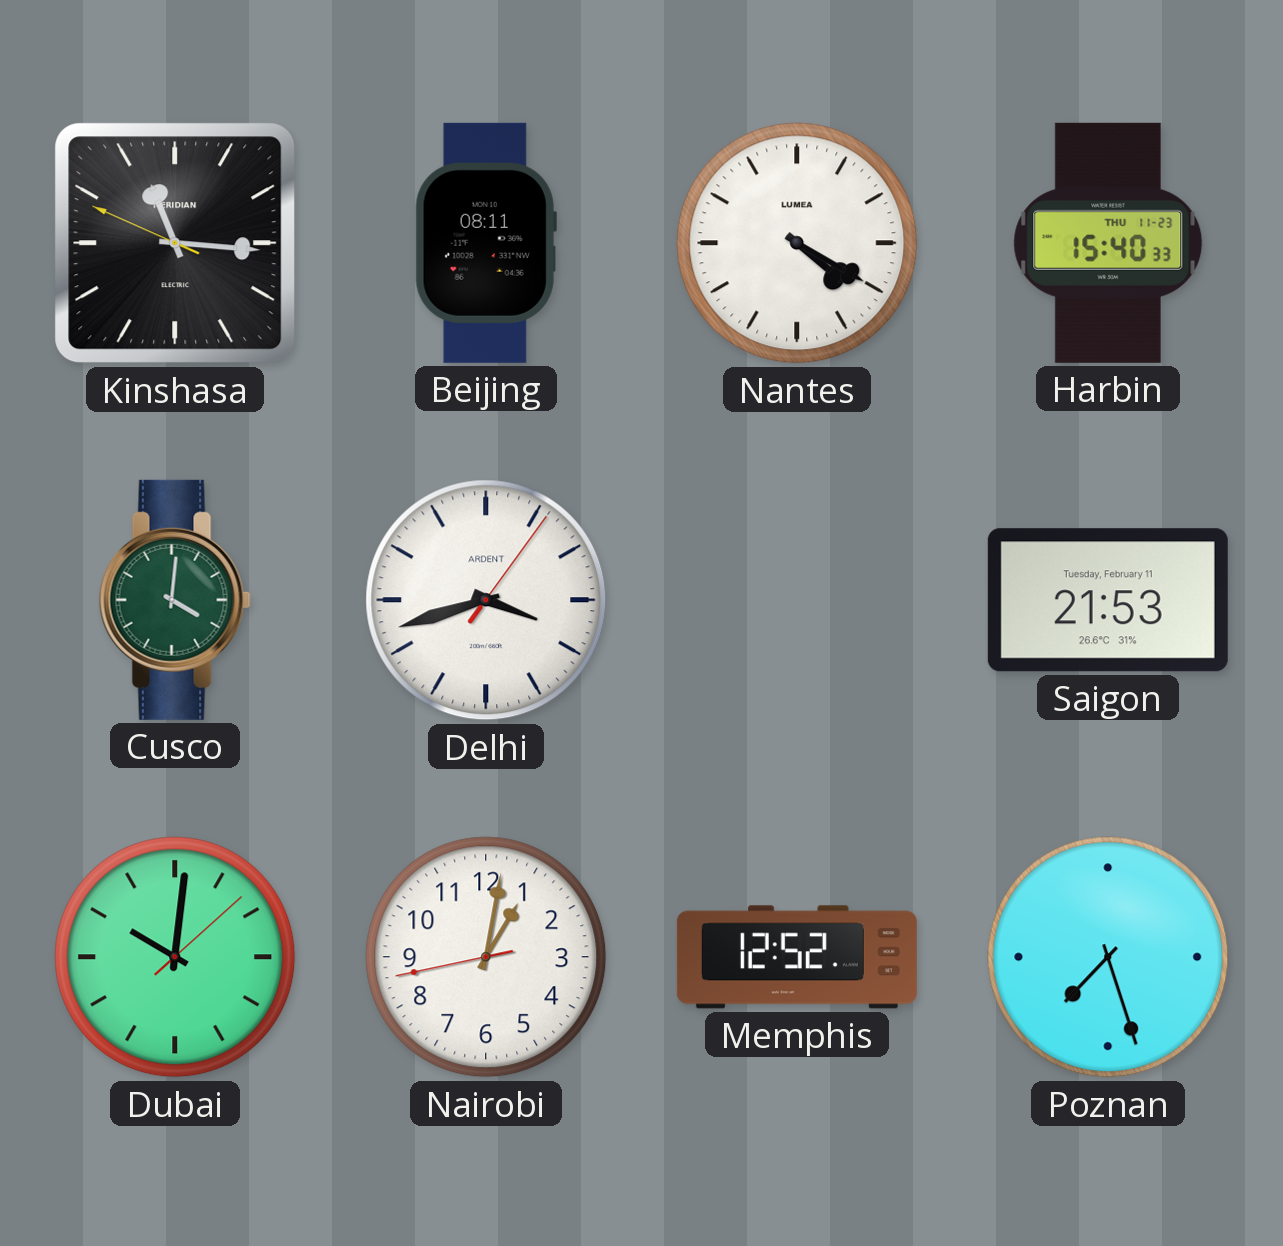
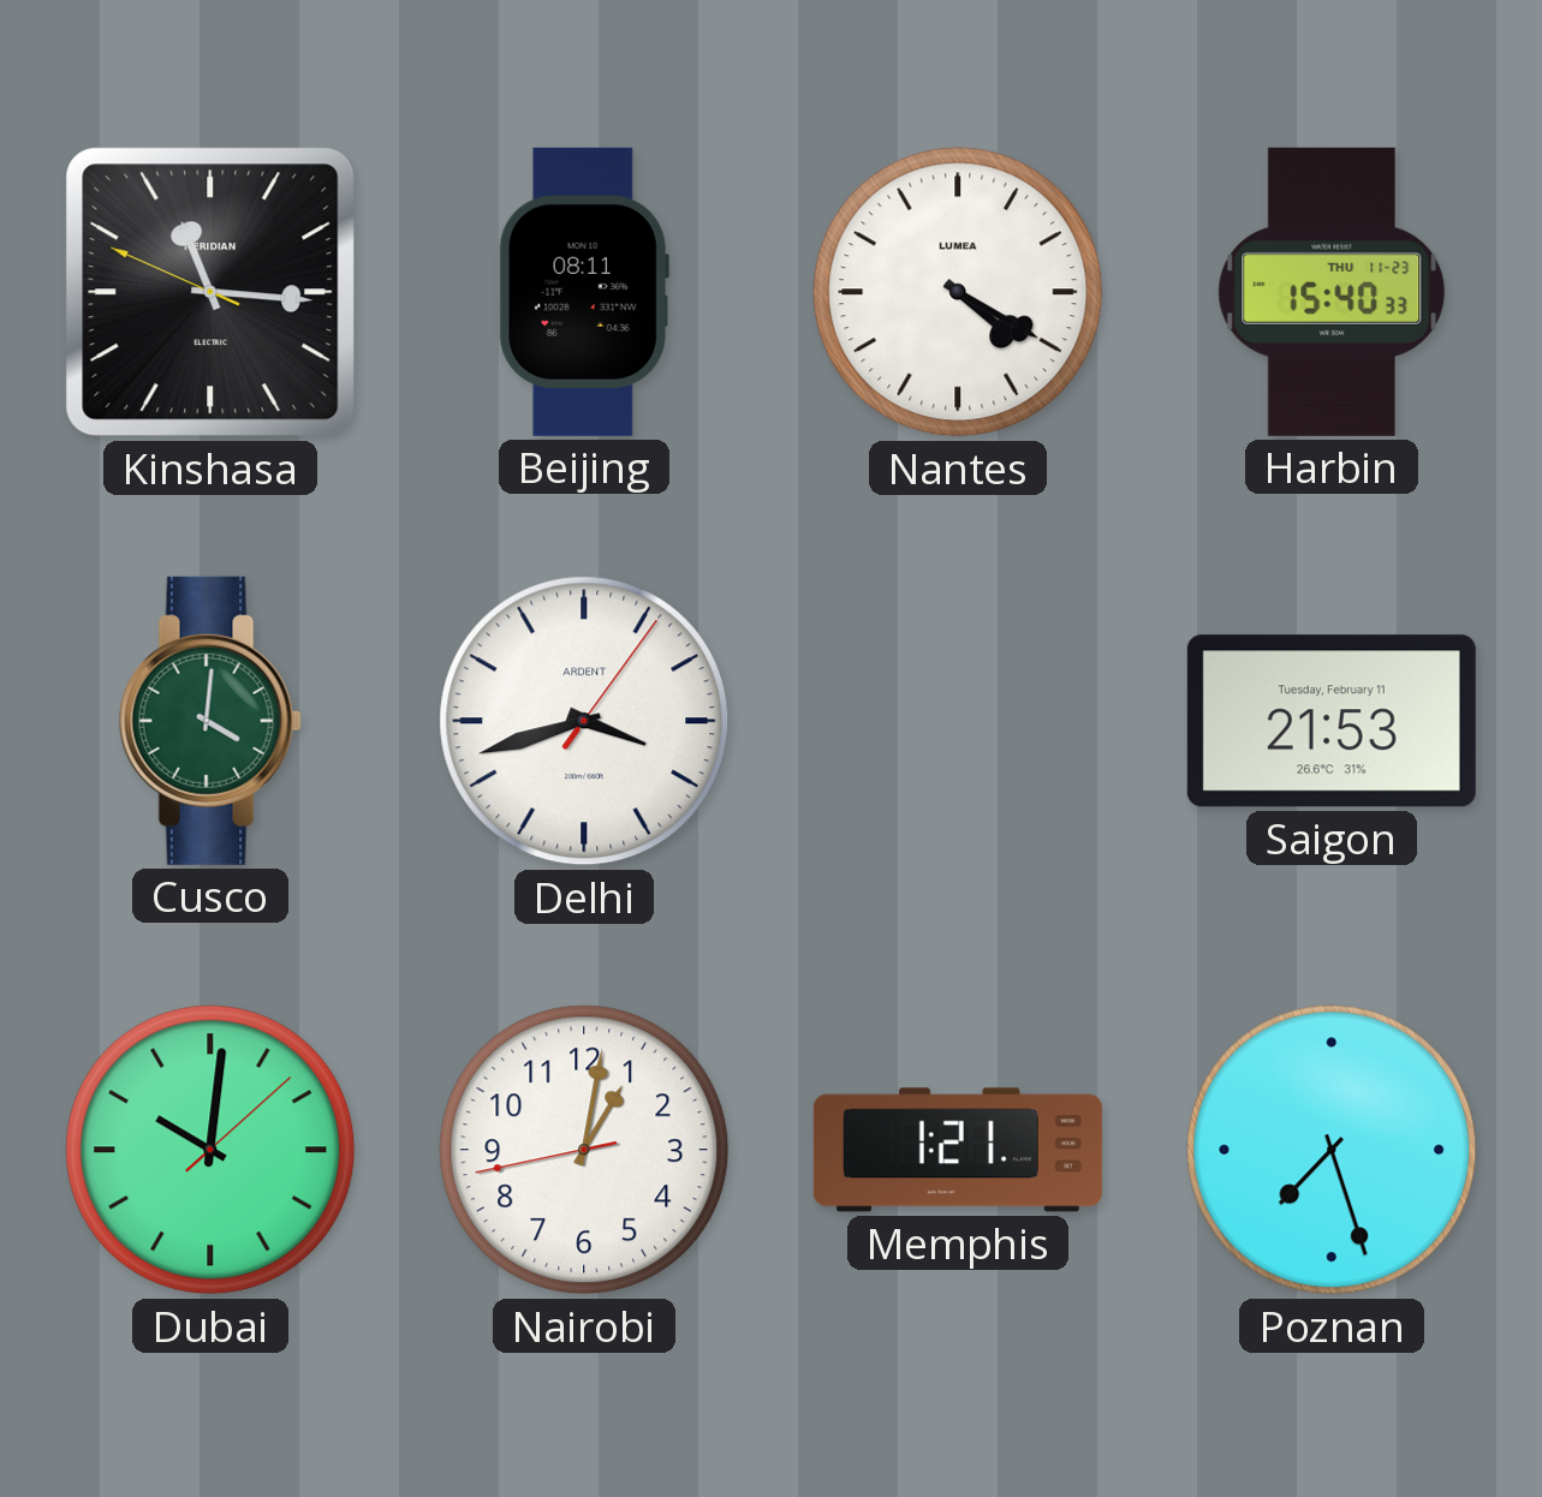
Memphis: 12:52 -> 1:21
